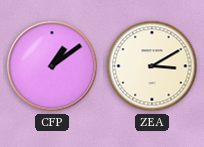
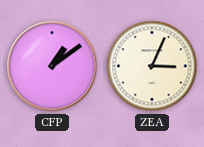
ZEA: 3:10 -> 3:04
